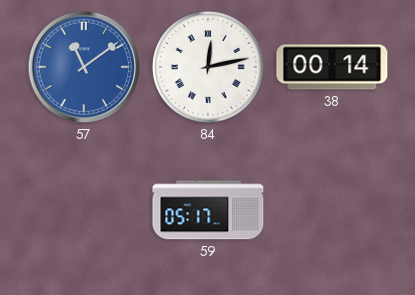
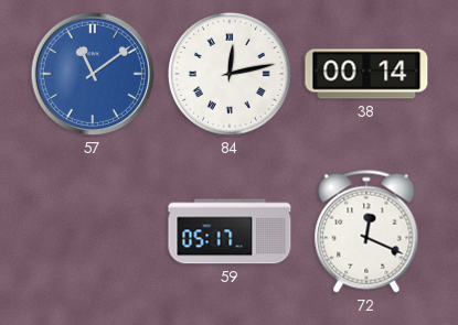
72: none -> 12:19
